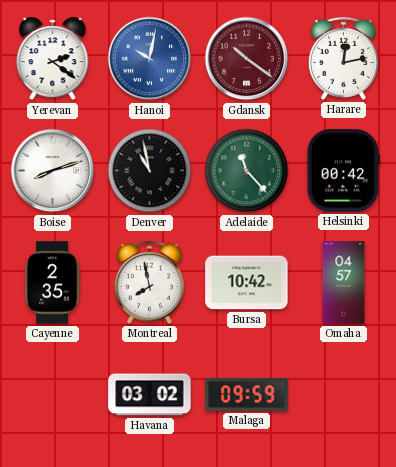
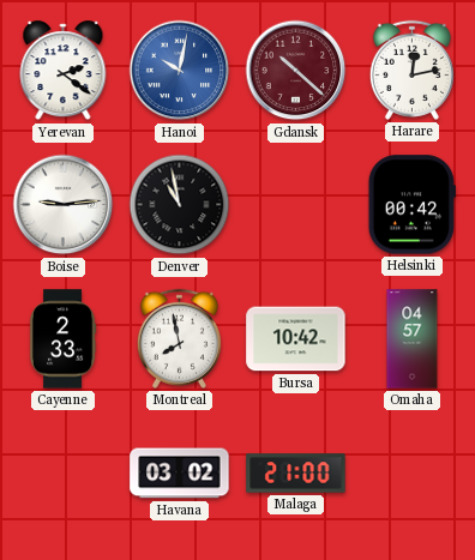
Gdansk: 10:21 -> 10:22
Boise: 8:12 -> 9:14
Adelaide: 11:23 -> none
Cayenne: 2:35 -> 2:33
Malaga: 09:59 -> 21:00
